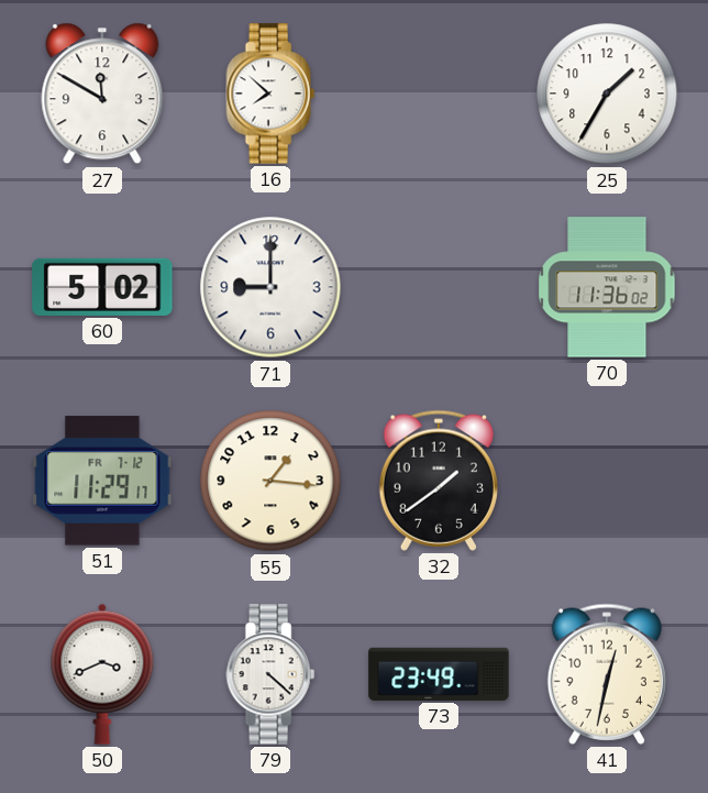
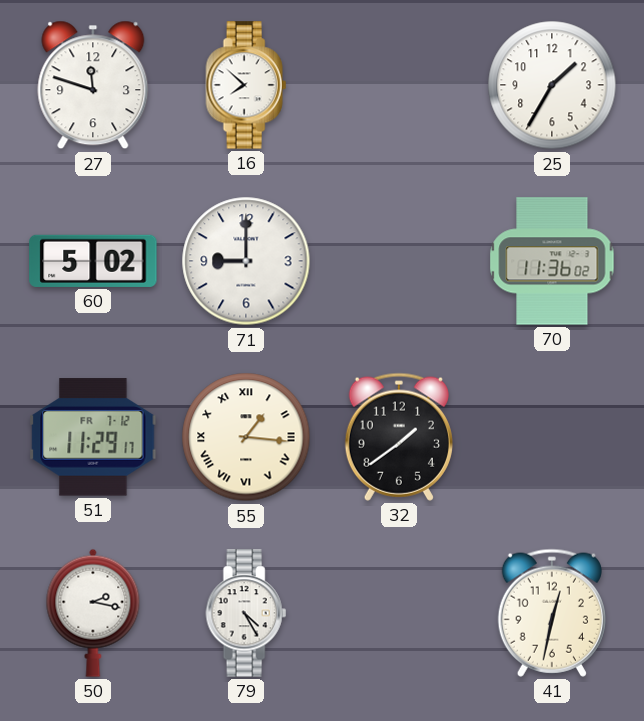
27: 11:50 -> 11:48
55 numerals: Arabic -> Roman
50: 3:41 -> 2:17
79: 4:22 -> 4:25
73: 23:49 -> none
